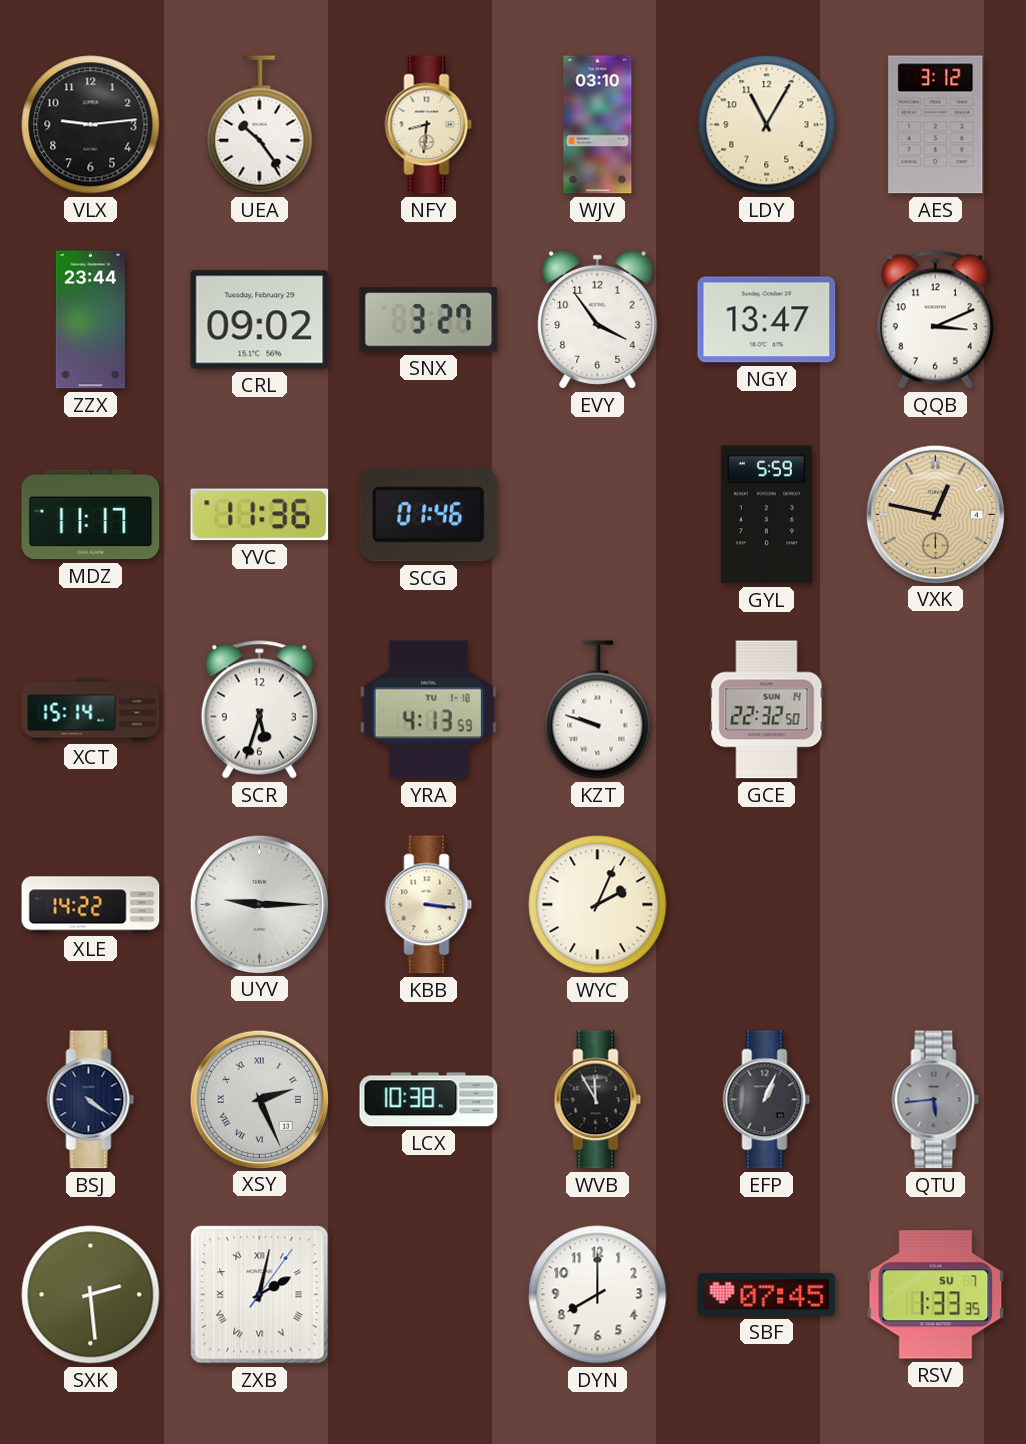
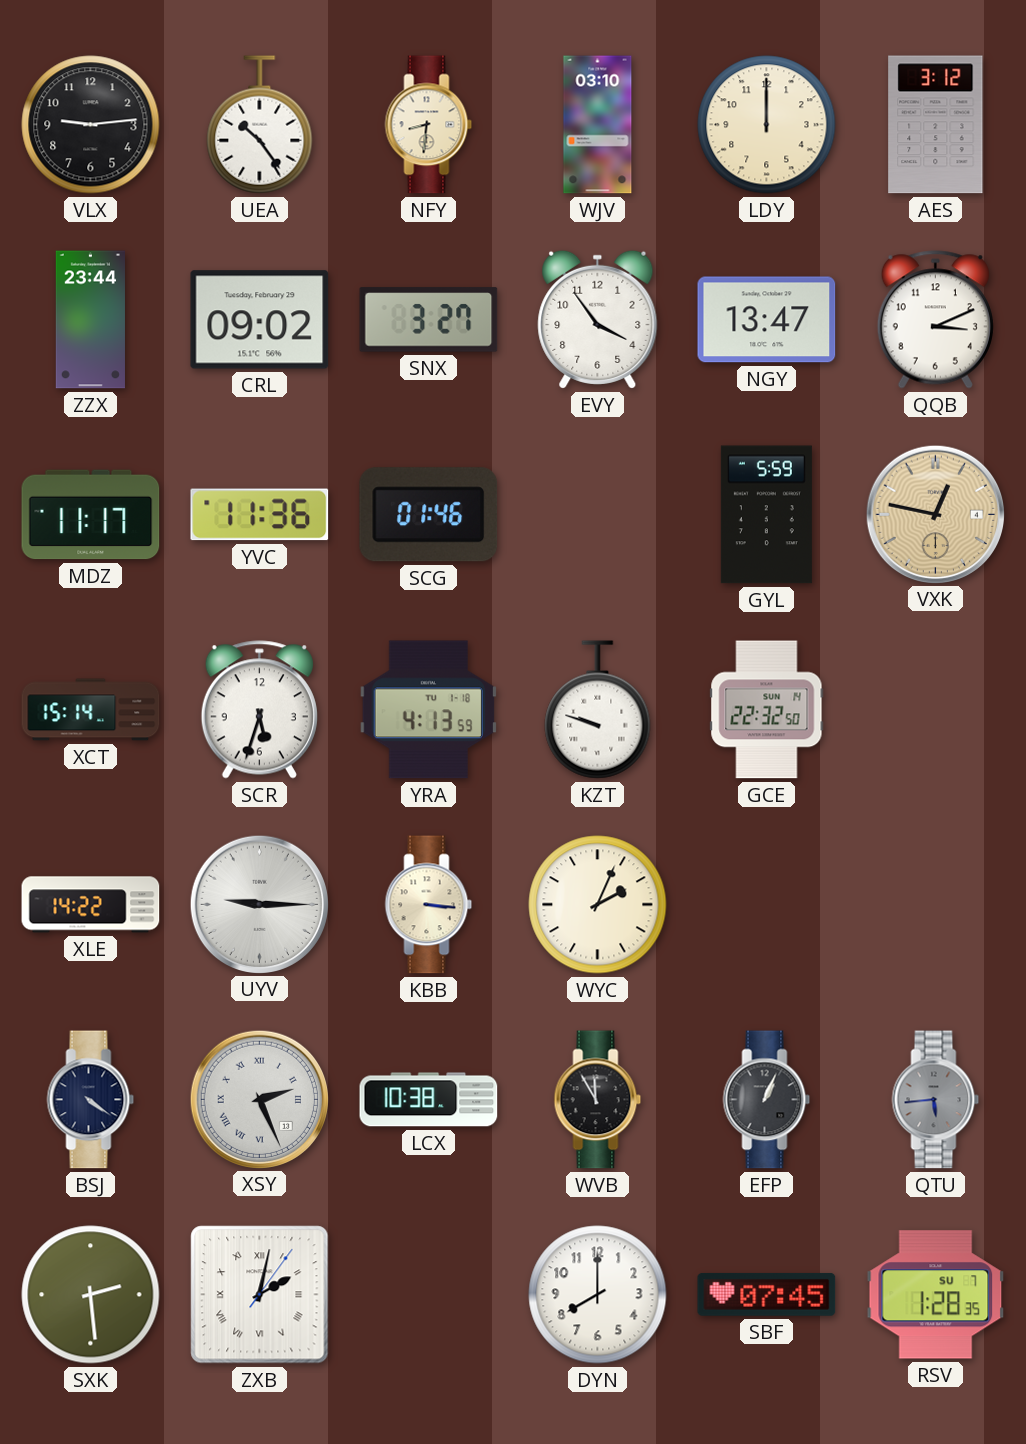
LDY: 11:05 -> 12:00
RSV: 1:33 -> 1:28
